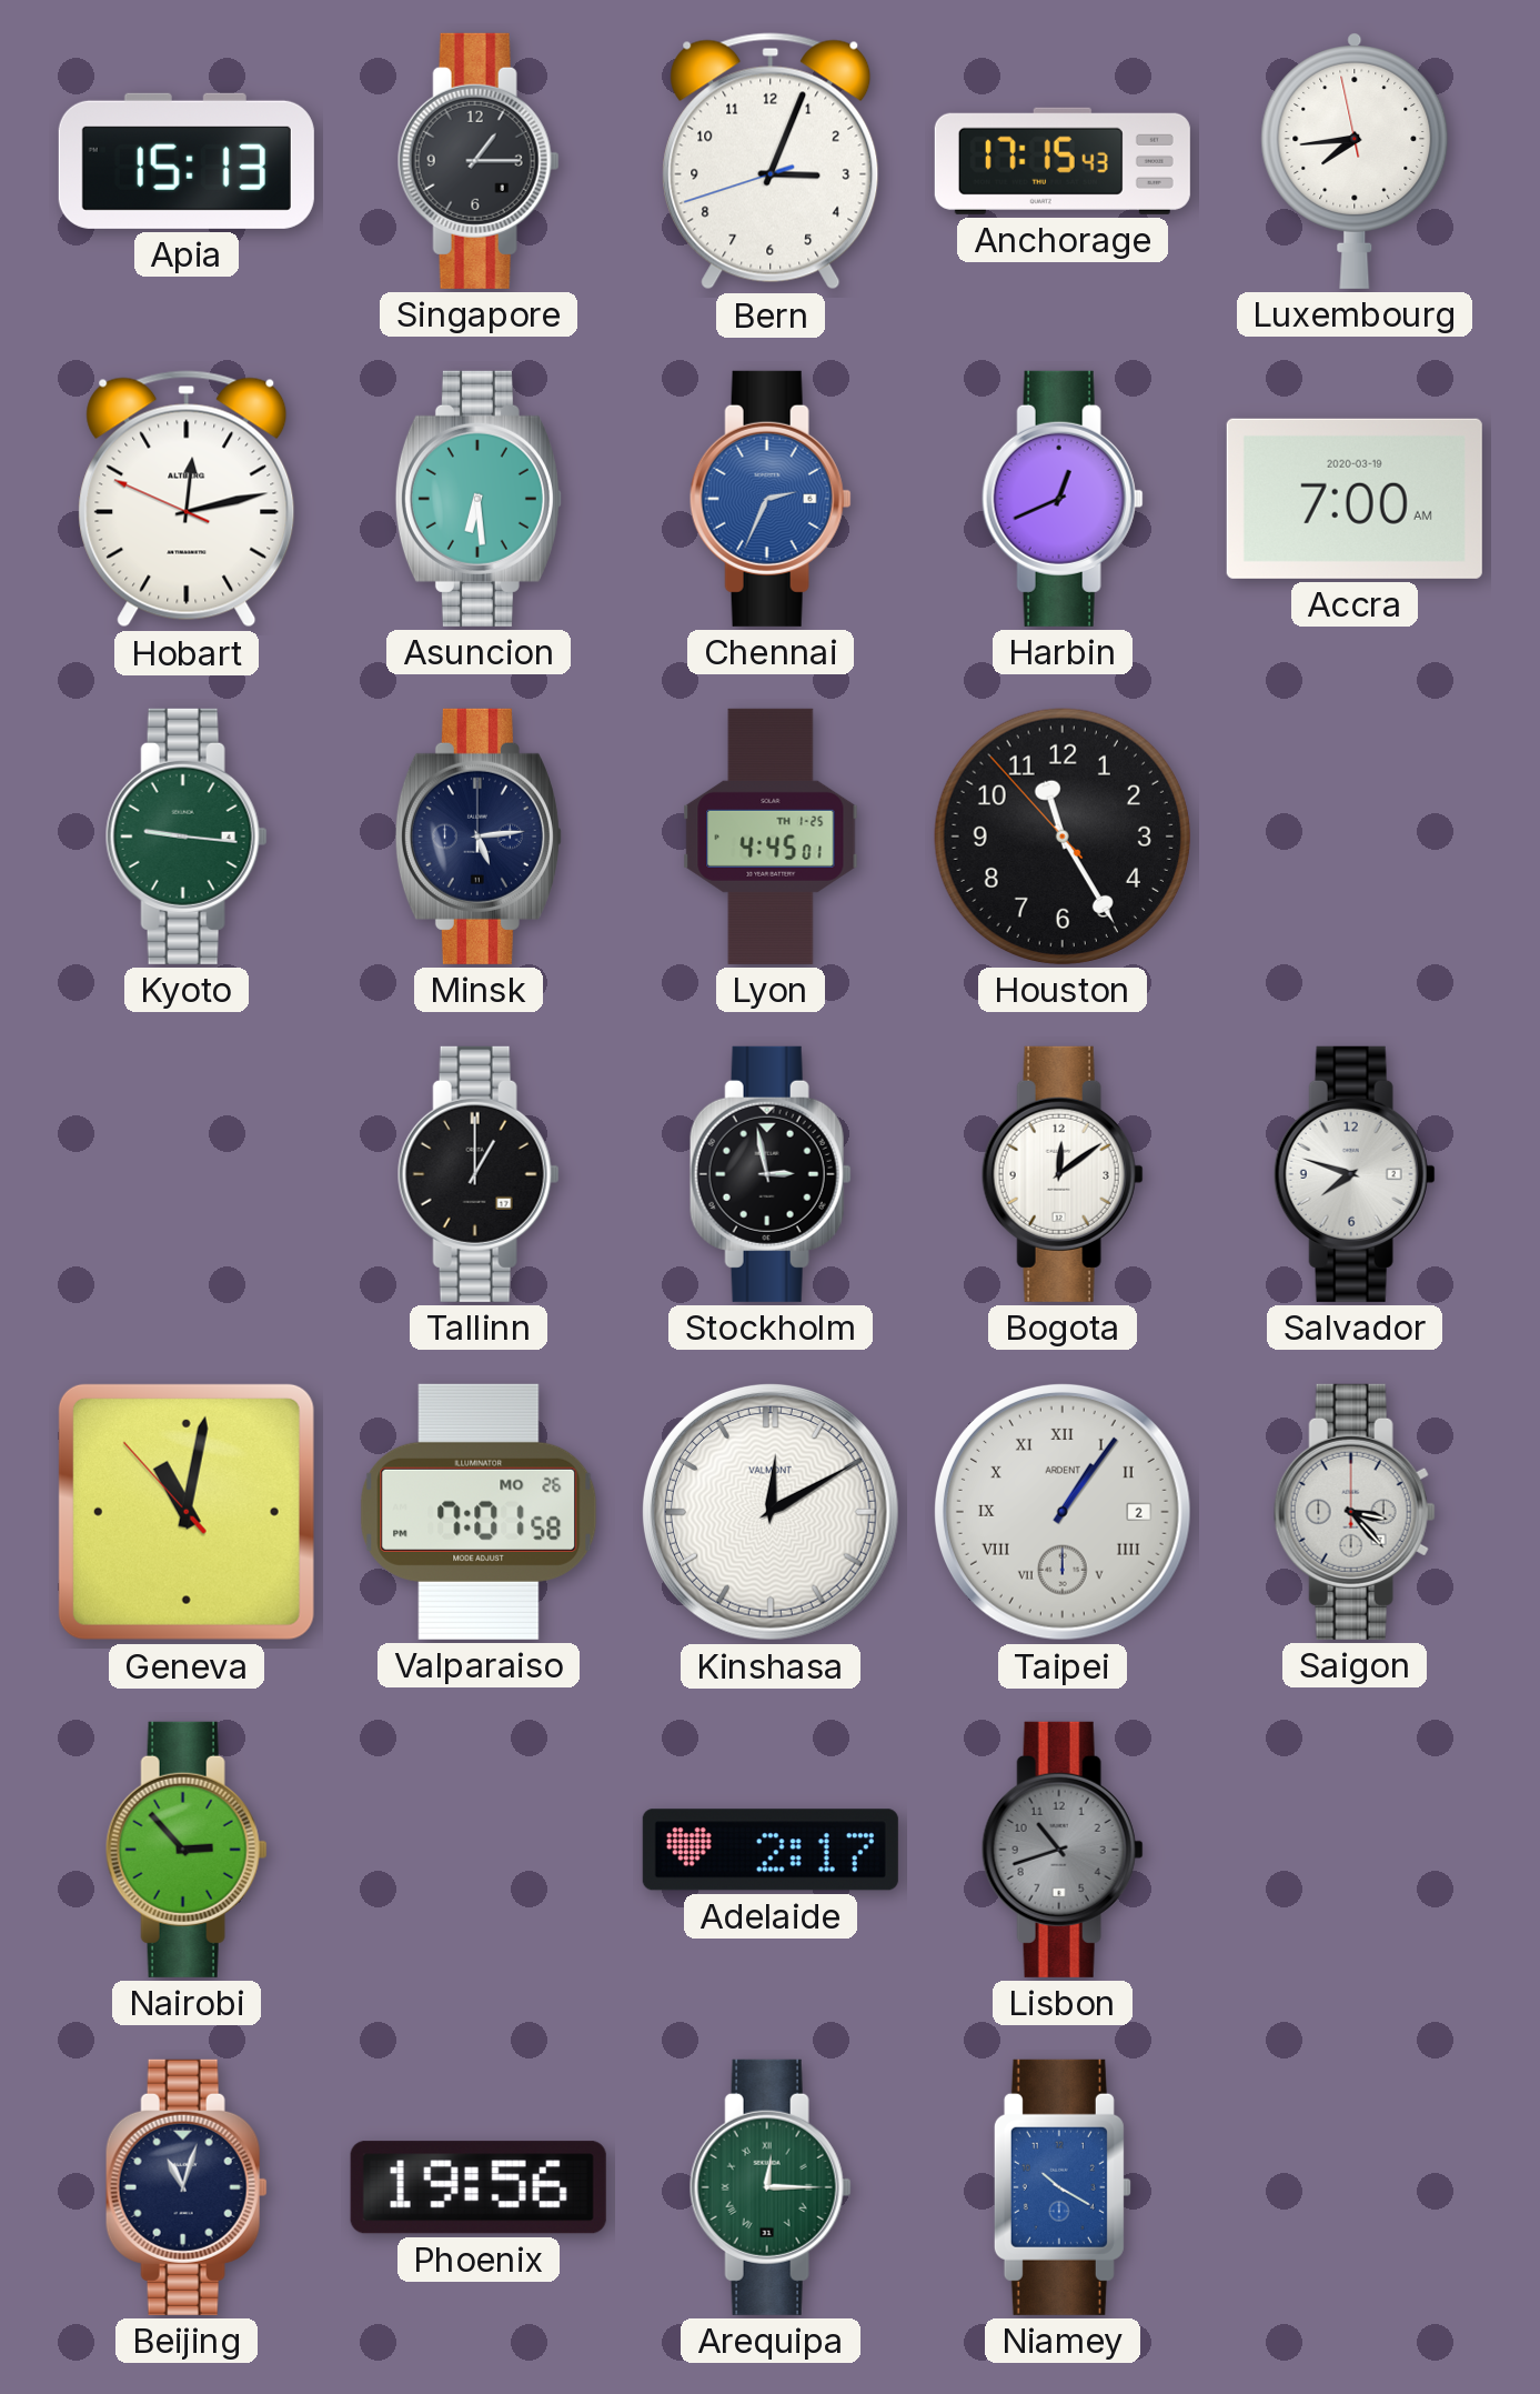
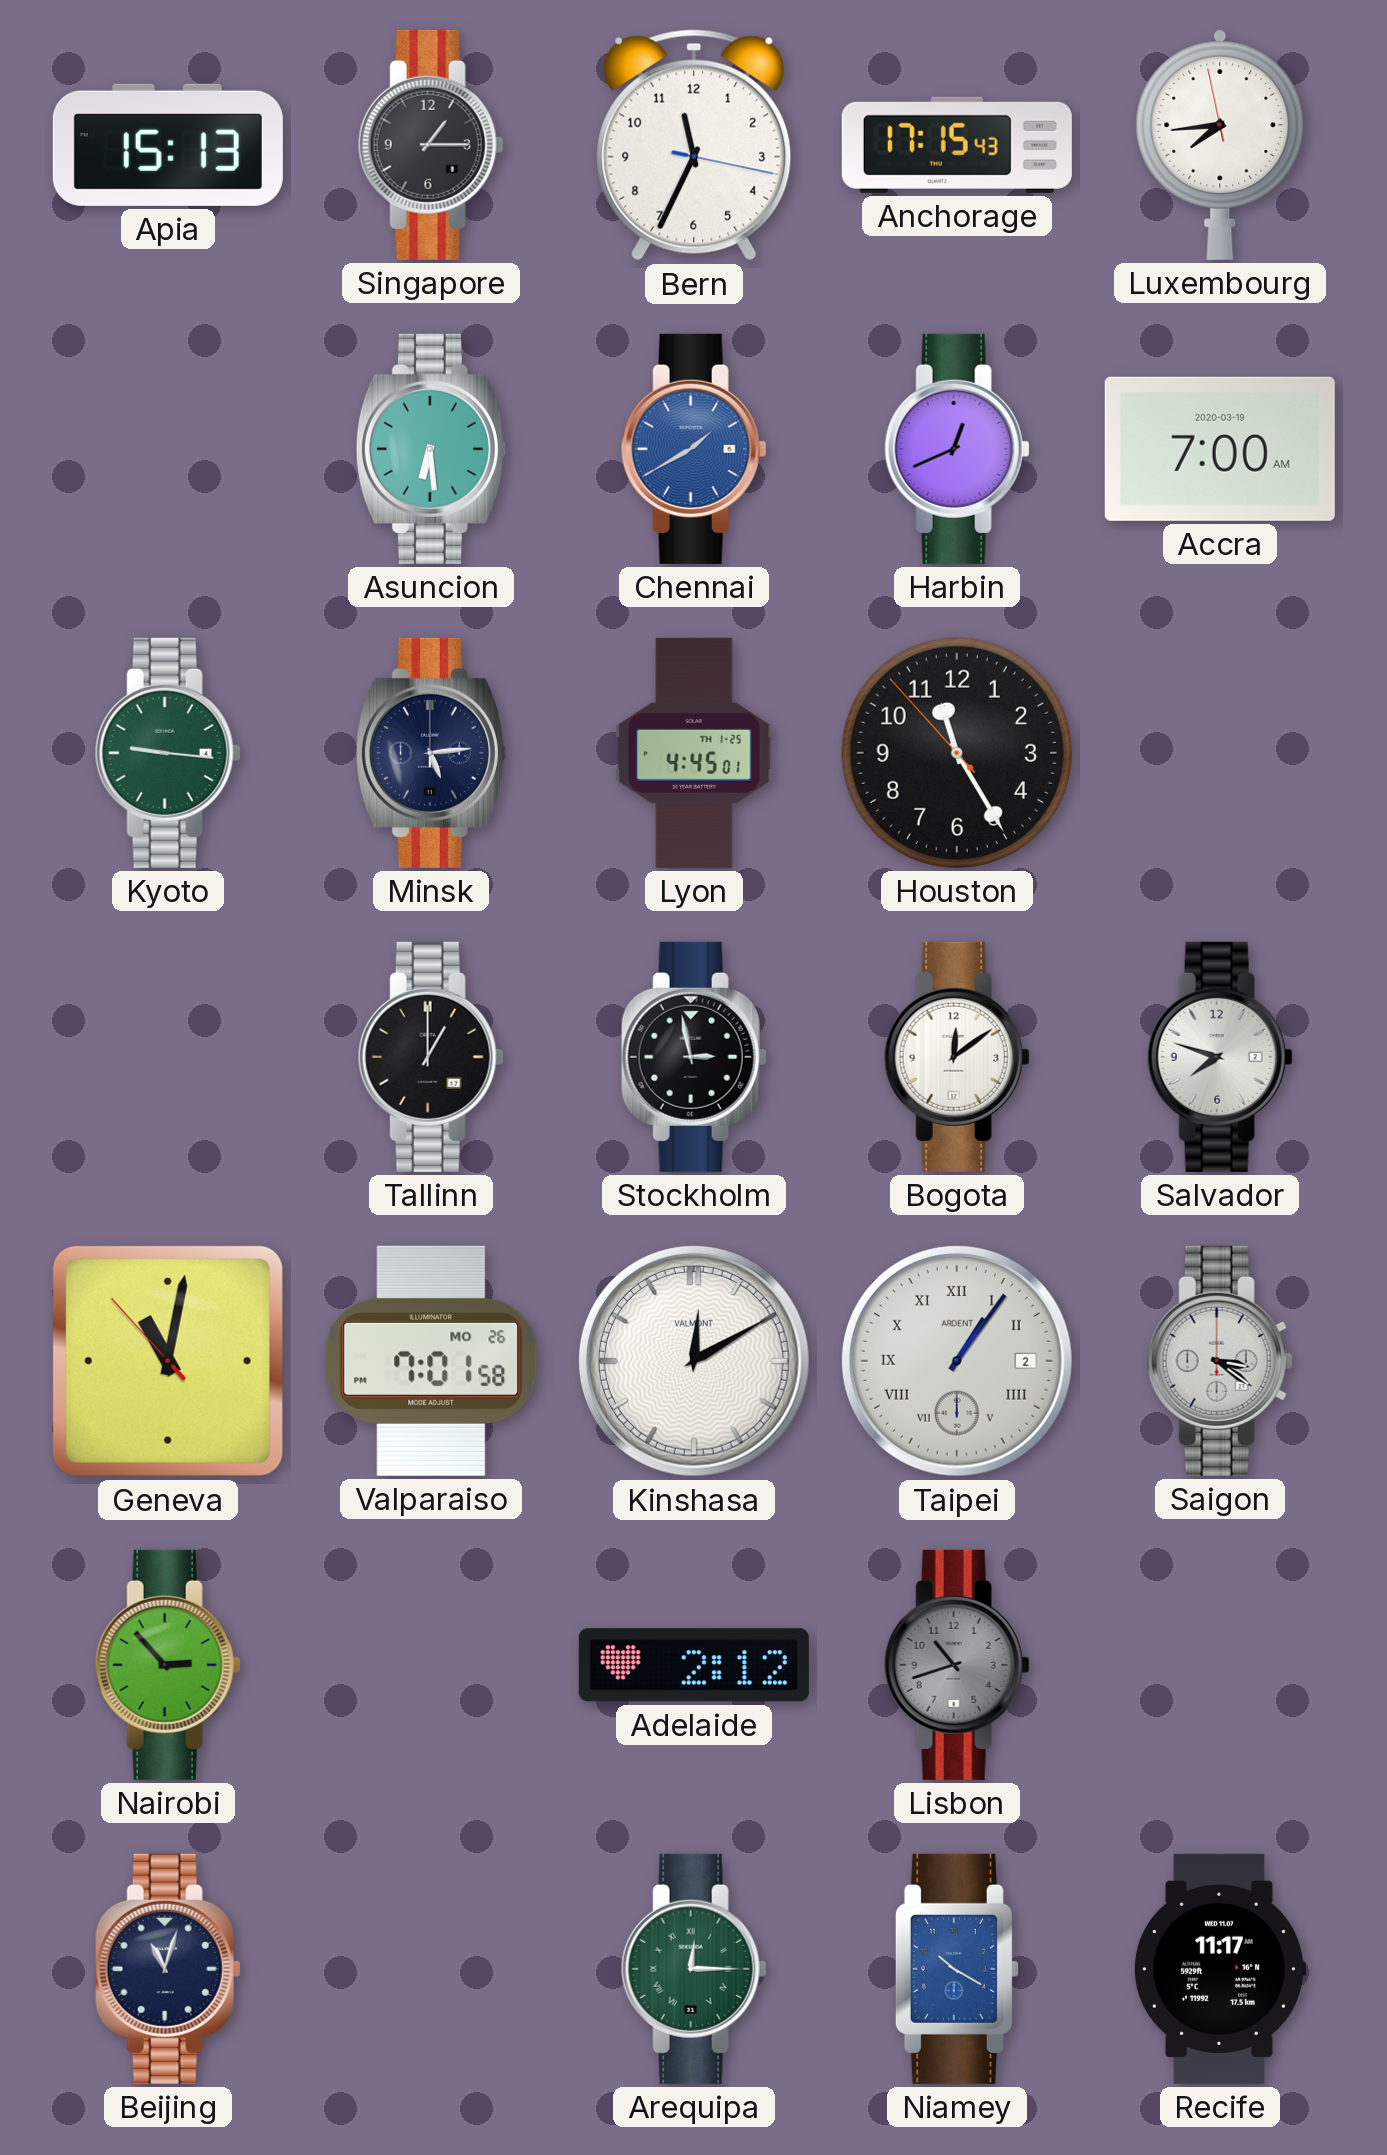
Bern: 3:03 -> 11:34
Hobart: 12:12 -> none
Chennai: 2:34 -> 1:40
Saigon: 3:23 -> 3:21
Adelaide: 2:17 -> 2:12
Phoenix: 19:56 -> none
Recife: none -> 11:17
